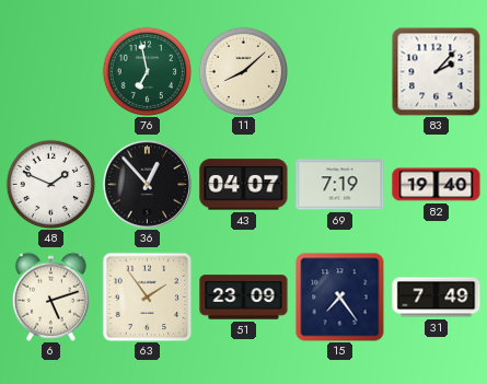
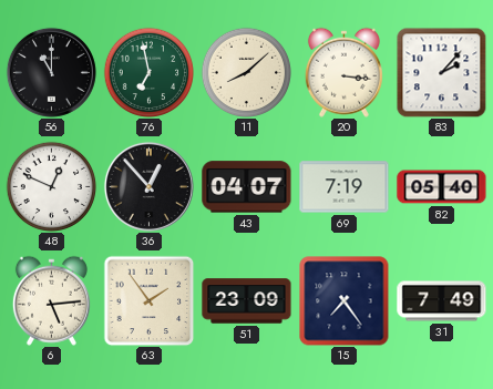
56: none -> 11:00
20: none -> 3:16
48: 1:49 -> 12:49
82: 19:40 -> 05:40
6: 5:12 -> 5:14
